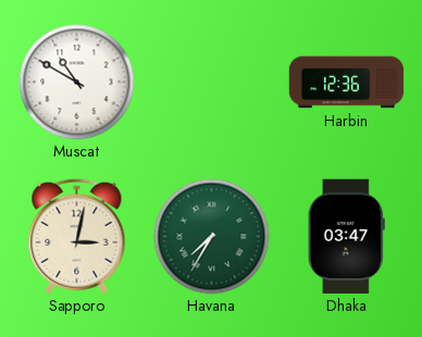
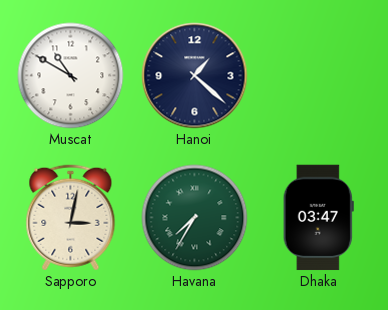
Hanoi: none -> 1:22
Harbin: 12:36 -> none
